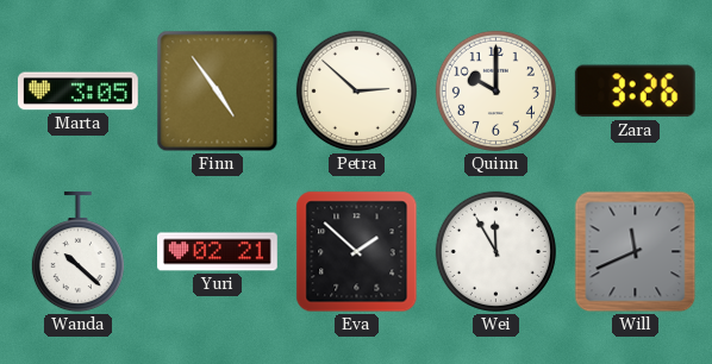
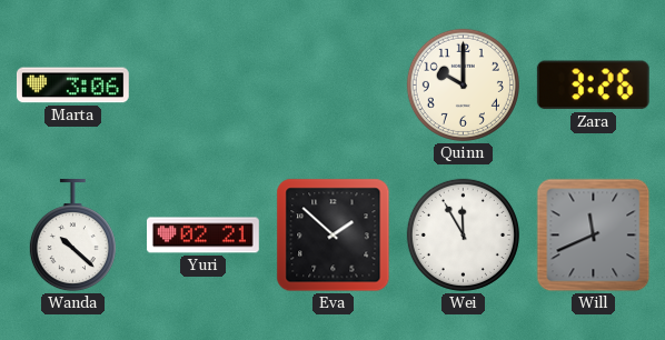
Marta: 3:05 -> 3:06
Finn: 4:54 -> none
Petra: 2:52 -> none
